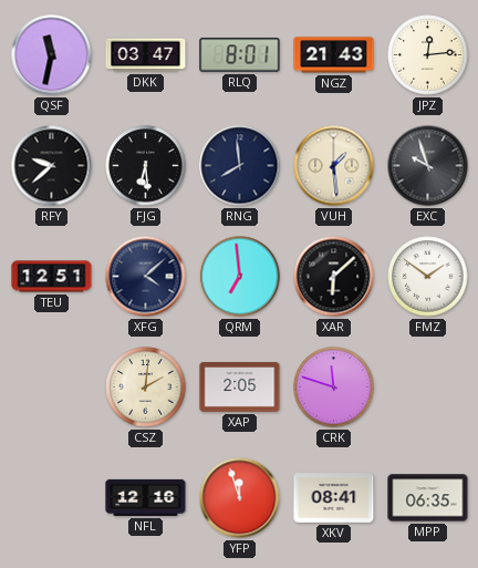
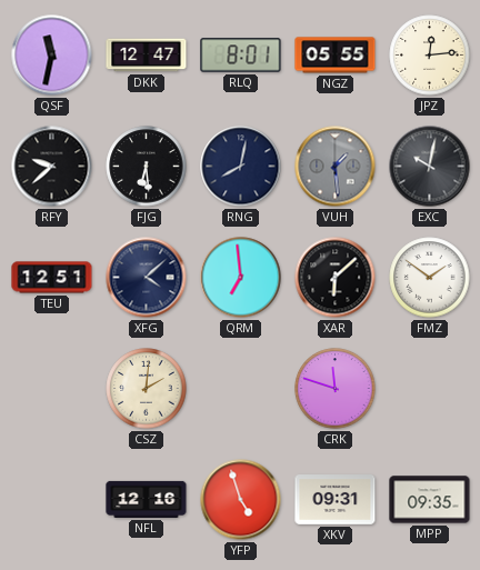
DKK: 03:47 -> 12:47
NGZ: 21:43 -> 05:55
RNG: 7:59 -> 8:02
VUH dial: cream -> grey
EXC: 9:57 -> 10:02
XAP: 2:05 -> none
YFP: 11:57 -> 4:57
XKV: 08:41 -> 09:31
MPP: 06:35 -> 09:35
